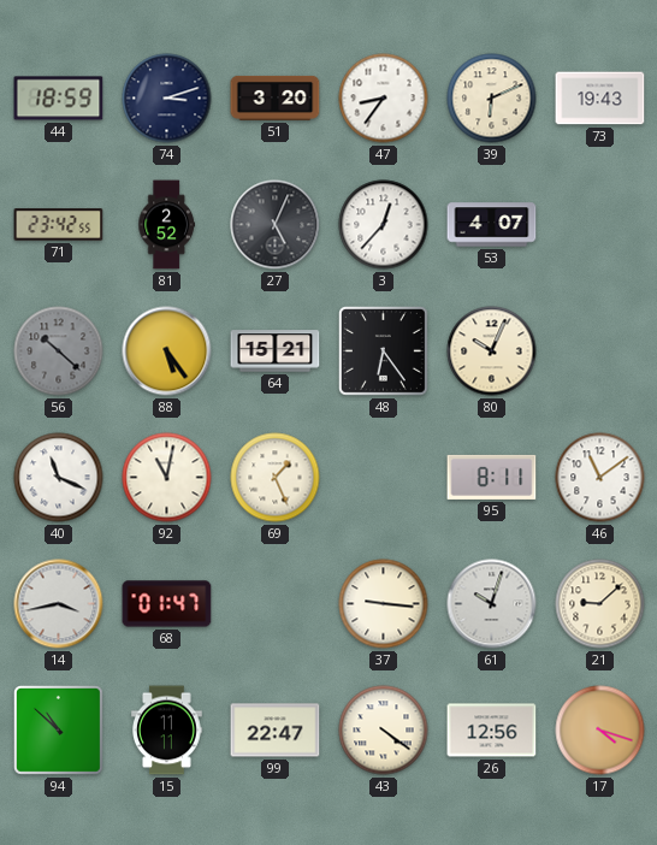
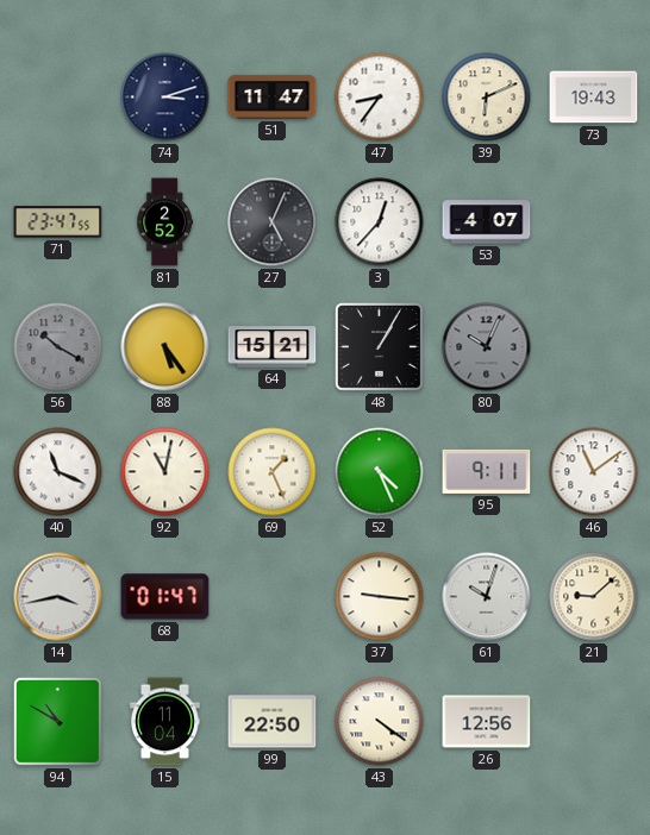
44: 18:59 -> none
51: 3:20 -> 11:47
71: 23:42 -> 23:47
56: 10:22 -> 10:20
48: 6:24 -> 1:05
80 dial: cream -> grey
52: none -> 4:26
95: 8:11 -> 9:11
94: 10:52 -> 10:50
15: 11:11 -> 11:04
99: 22:47 -> 22:50
17: 4:18 -> none
